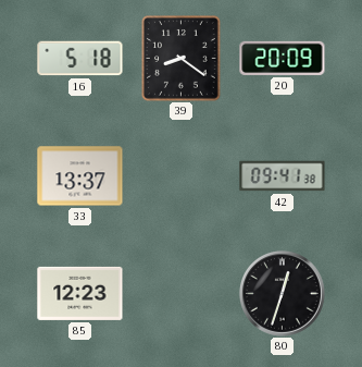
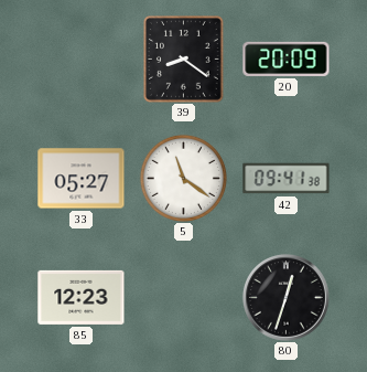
16: 5:18 -> none
33: 13:37 -> 05:27
5: none -> 11:21
